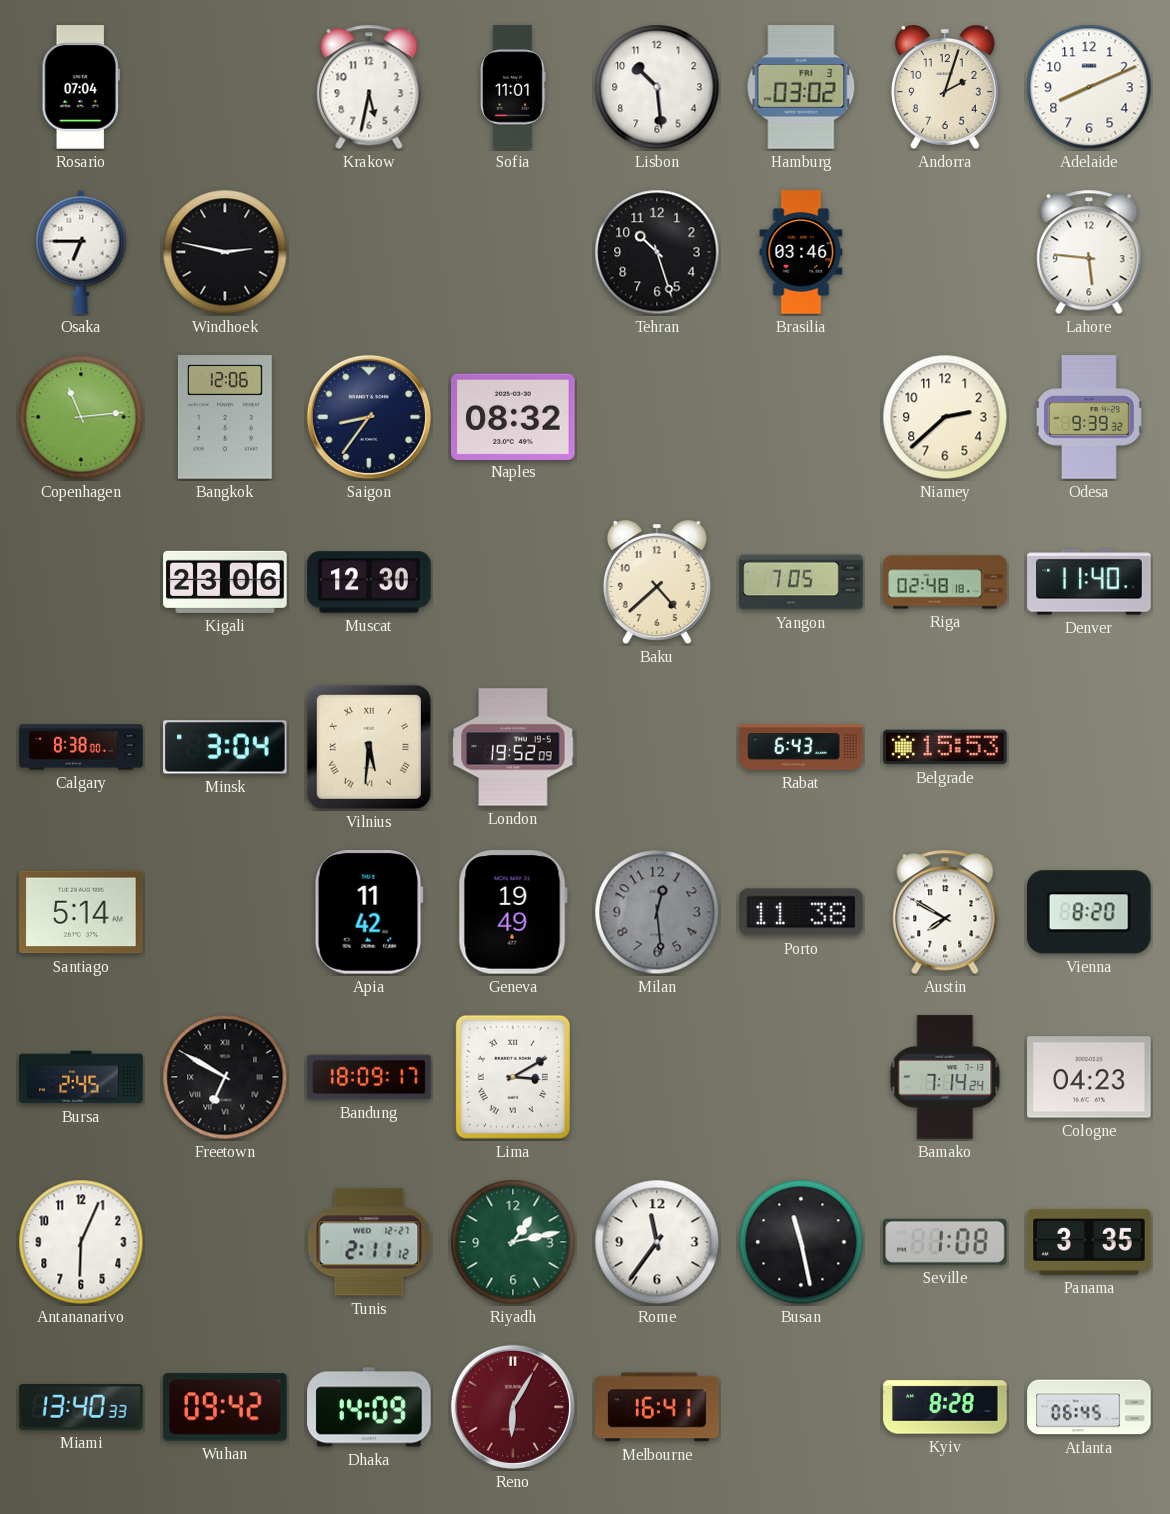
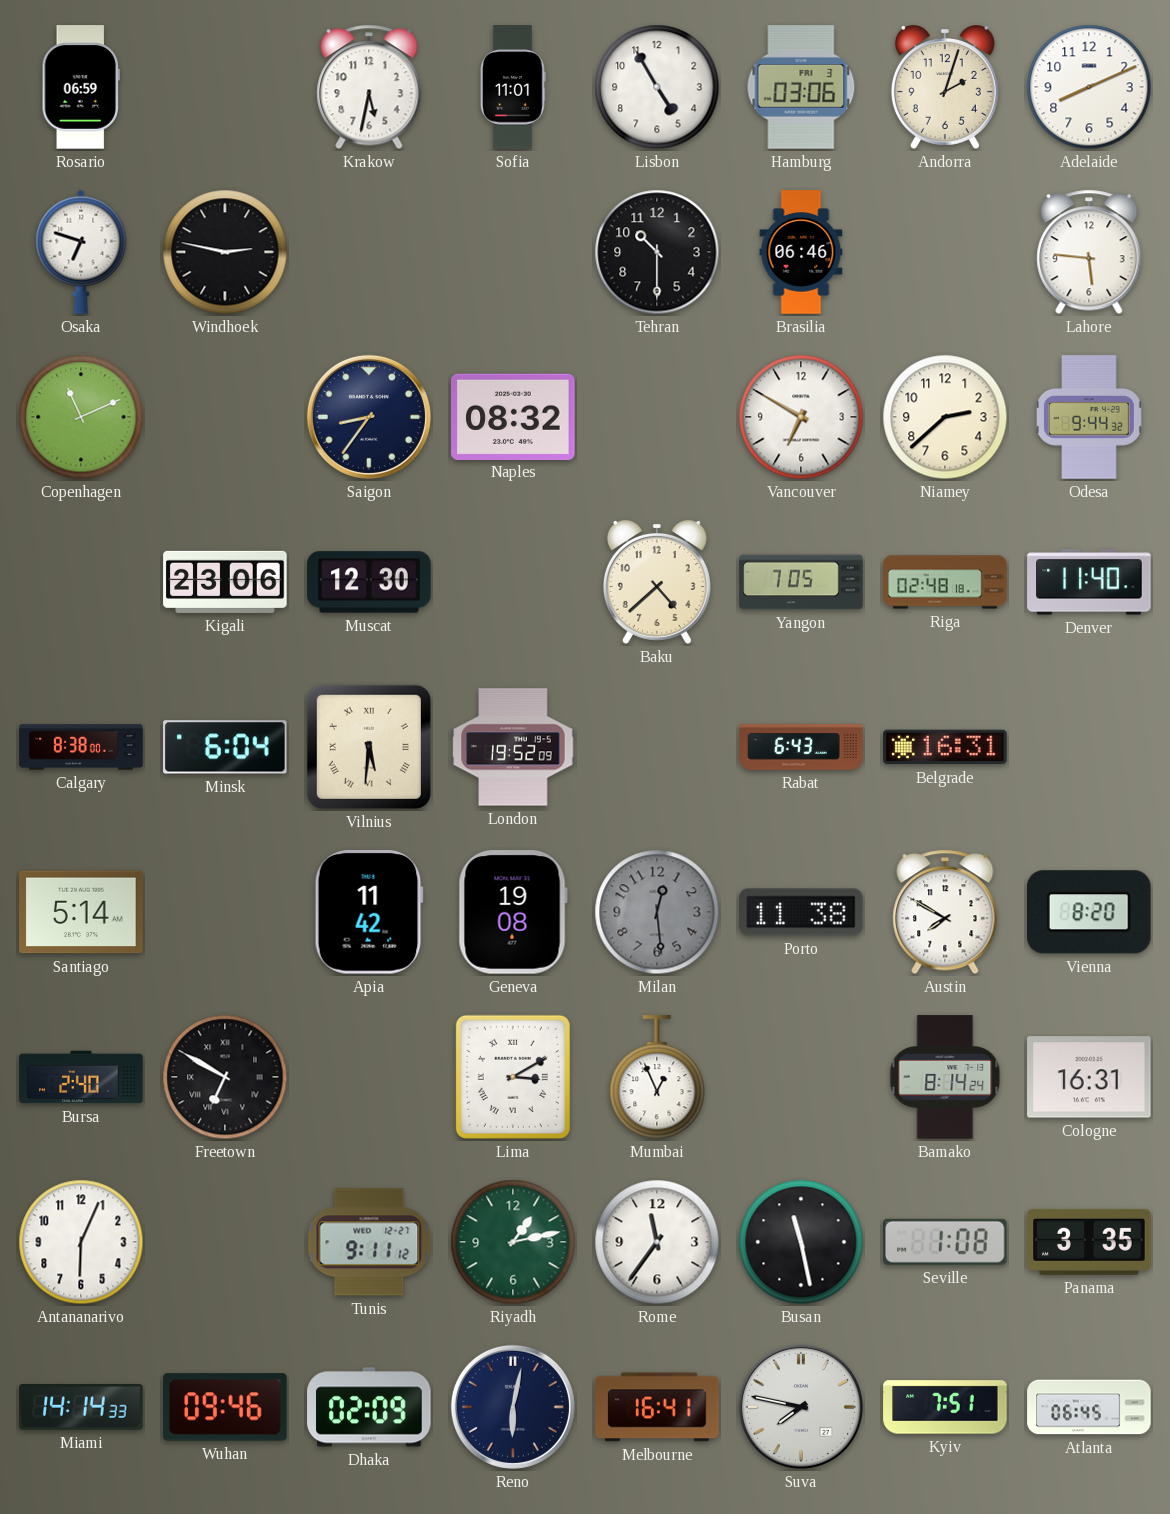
Rosario: 07:04 -> 06:59
Lisbon: 10:29 -> 4:55
Hamburg: 03:02 -> 03:06
Osaka: 6:45 -> 6:48
Tehran: 10:27 -> 10:30
Brasilia: 03:46 -> 06:46
Copenhagen: 11:14 -> 11:11
Bangkok: 12:06 -> none
Vancouver: none -> 6:50
Odesa: 9:39 -> 9:44
Minsk: 3:04 -> 6:04
Belgrade: 15:53 -> 16:31
Geneva: 19:49 -> 19:08
Bursa: 2:45 -> 2:40
Bandung: 18:09 -> none
Mumbai: none -> 12:56
Bamako: 7:14 -> 8:14
Cologne: 04:23 -> 16:31
Tunis: 2:11 -> 9:11
Miami: 13:40 -> 14:14
Wuhan: 09:42 -> 09:46
Dhaka: 14:09 -> 02:09
Reno: 6:05 -> 6:02
Reno dial: burgundy -> navy
Suva: none -> 7:47
Kyiv: 8:28 -> 7:51
